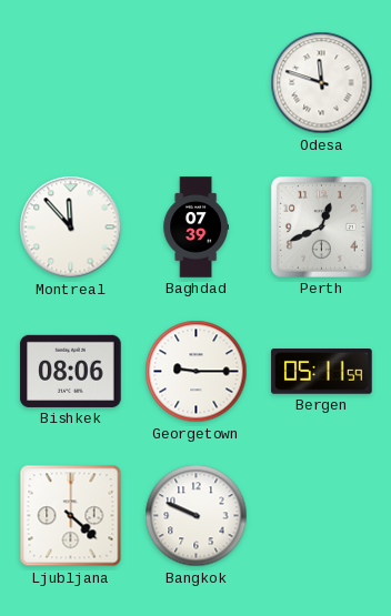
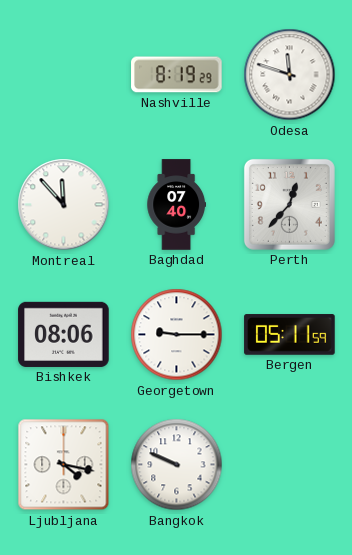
Nashville: none -> 8:19
Baghdad: 07:39 -> 07:40
Perth: 12:41 -> 12:37
Ljubljana: 4:22 -> 4:17
